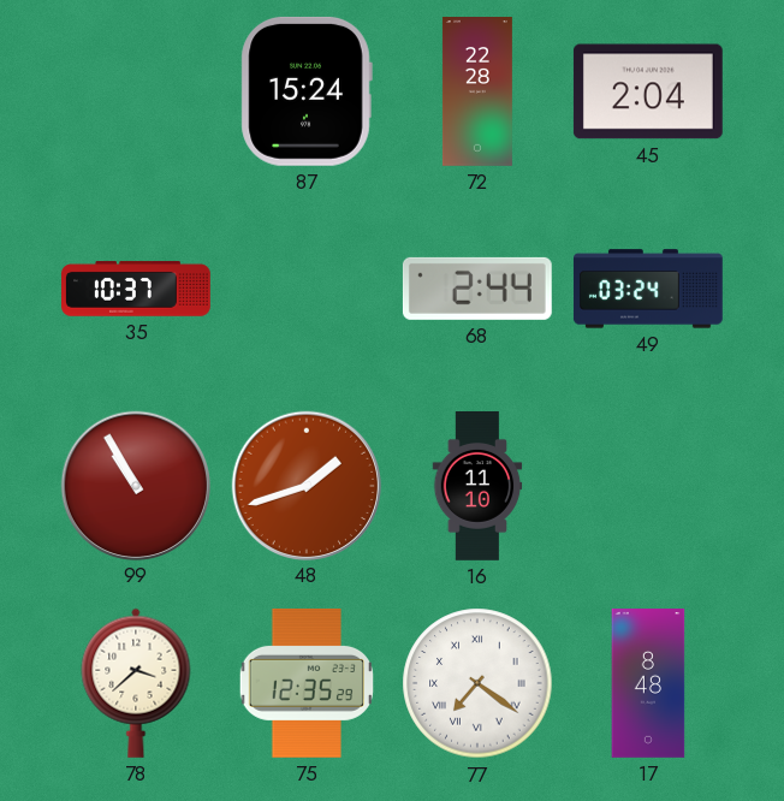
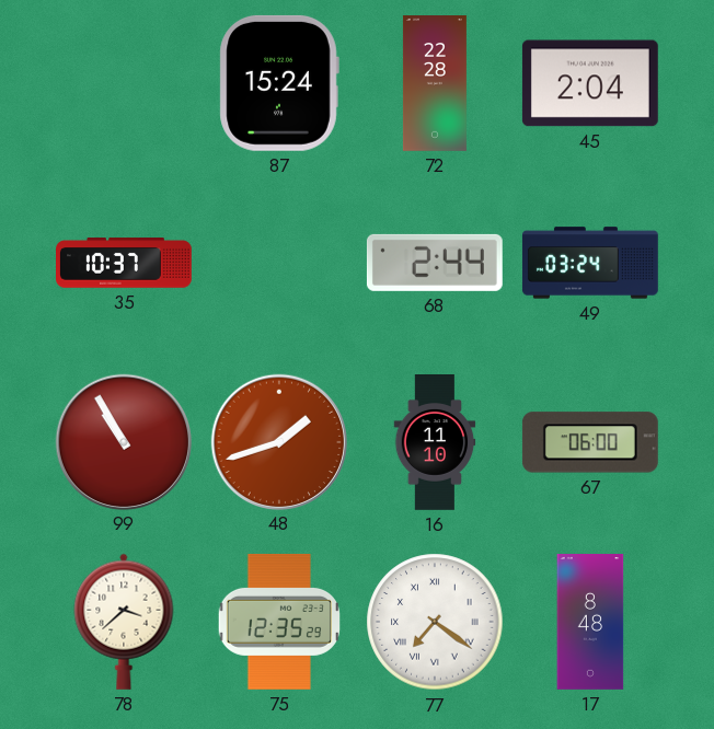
67: none -> 06:00
